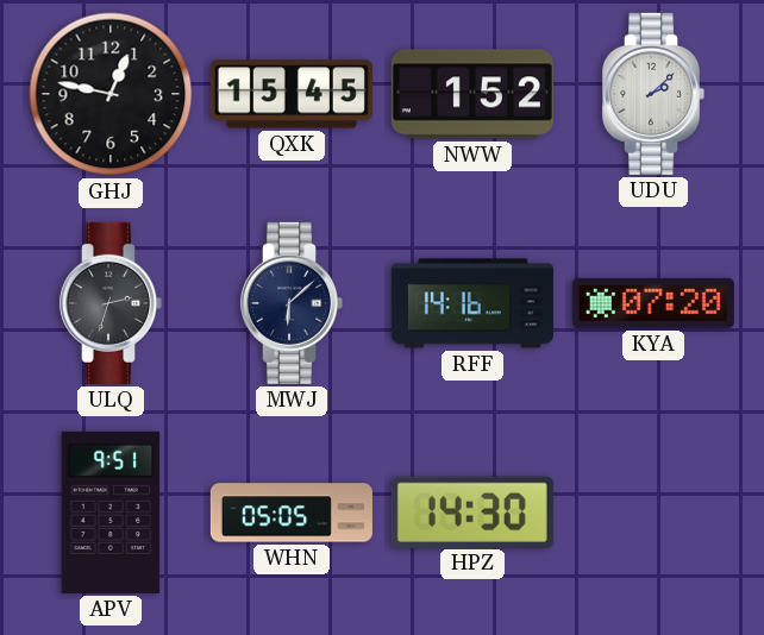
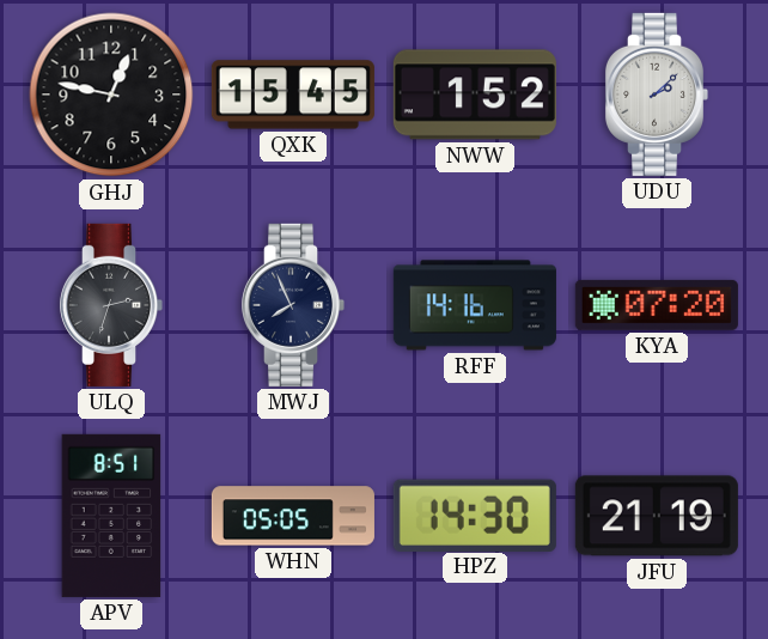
MWJ: 6:08 -> 7:56
APV: 9:51 -> 8:51
JFU: none -> 21:19
